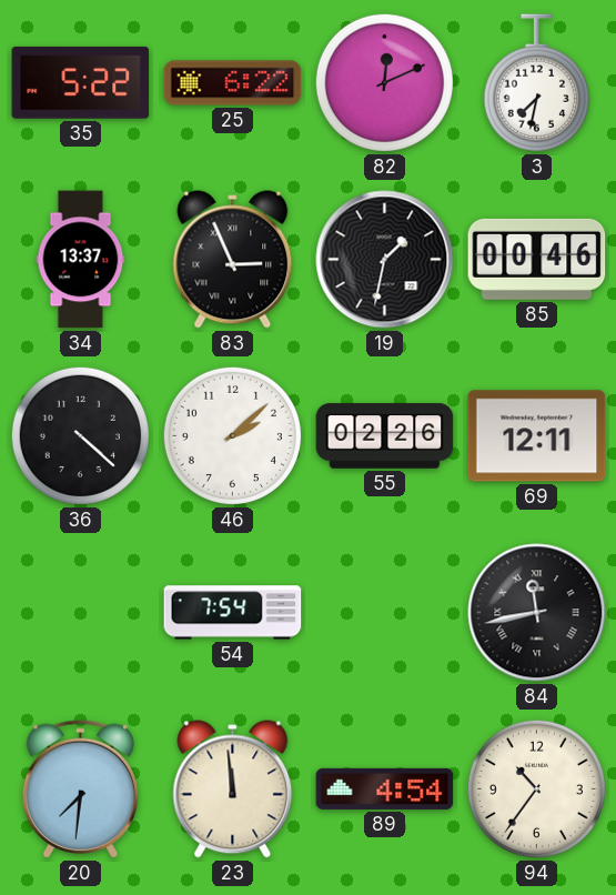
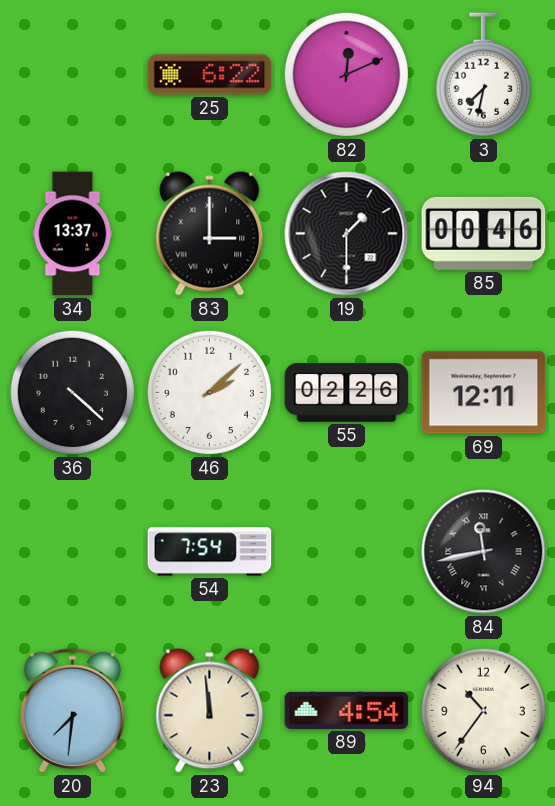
35: 5:22 -> none
83: 2:56 -> 3:00
19: 1:32 -> 1:30
